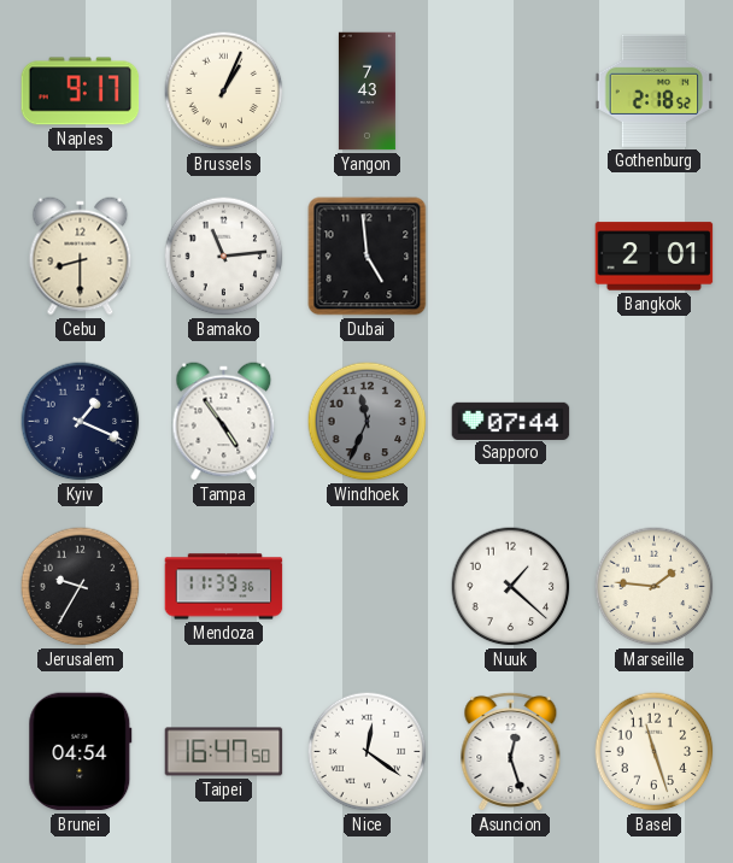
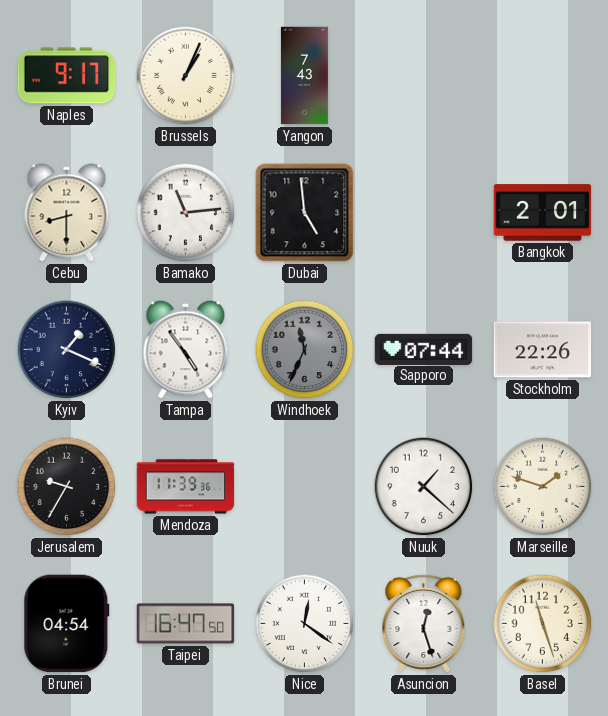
Gothenburg: 2:18 -> none
Stockholm: none -> 22:26
Marseille: 1:46 -> 1:48
